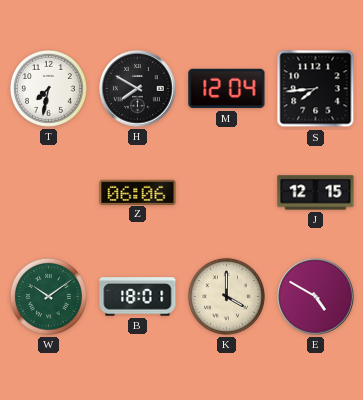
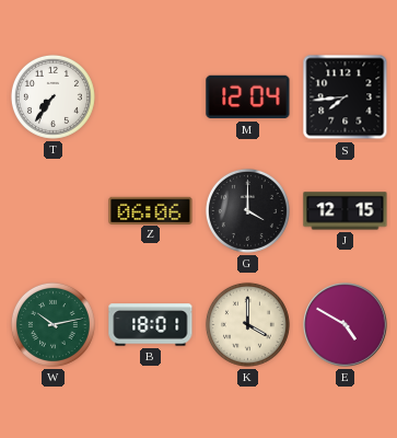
T: 7:32 -> 7:36
H: 7:50 -> none
G: none -> 4:00
W: 10:09 -> 10:13
